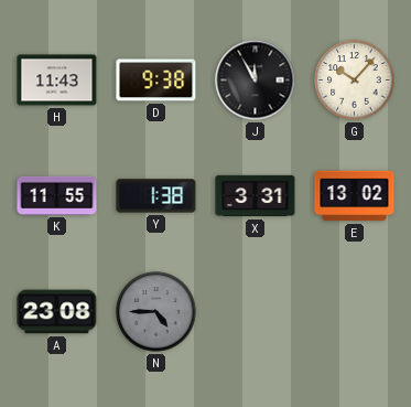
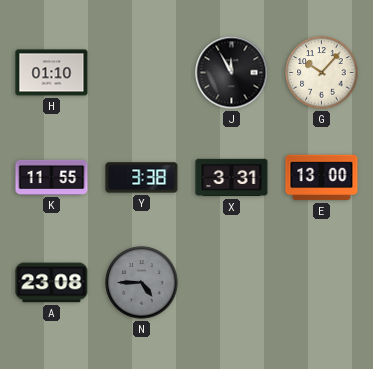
H: 11:43 -> 01:10
D: 9:38 -> none
Y: 1:38 -> 3:38
E: 13:02 -> 13:00
